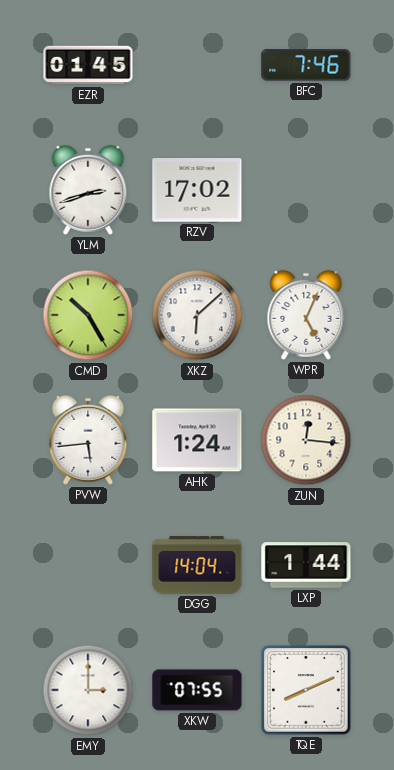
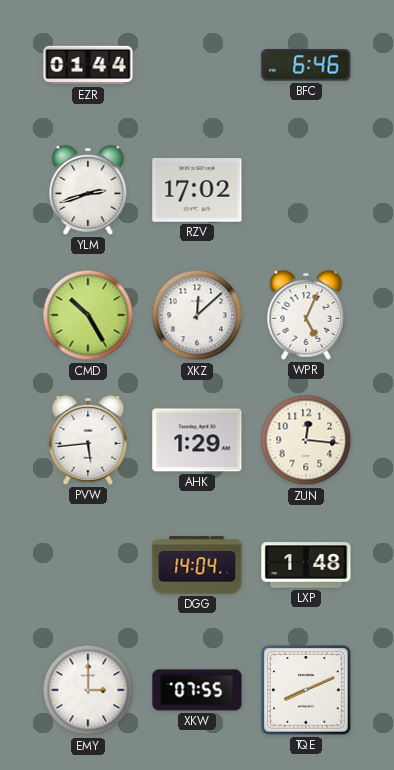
EZR: 01:45 -> 01:44
BFC: 7:46 -> 6:46
XKZ: 6:08 -> 12:08
AHK: 1:24 -> 1:29
LXP: 1:44 -> 1:48
